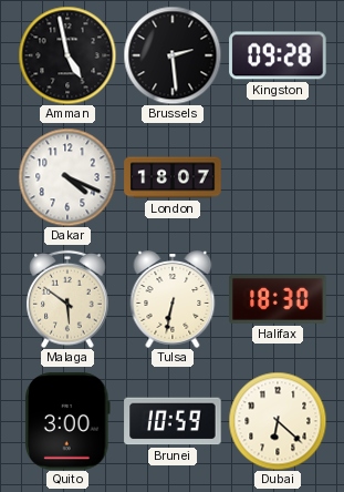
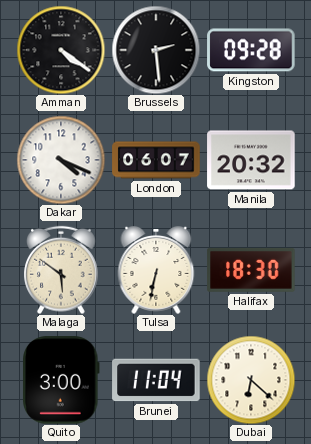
Amman: 4:58 -> 4:21
London: 18:07 -> 06:07
Manila: none -> 20:32
Brunei: 10:59 -> 11:04
